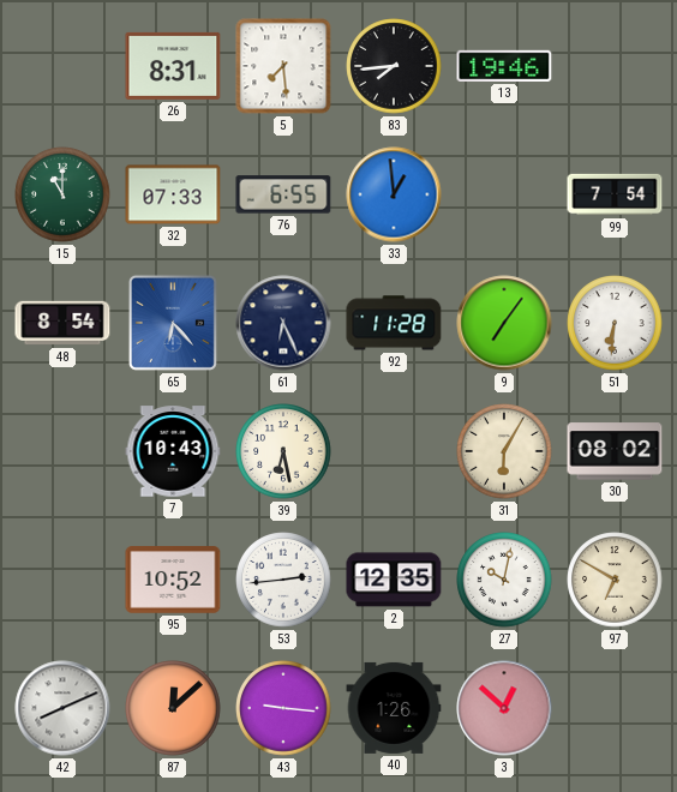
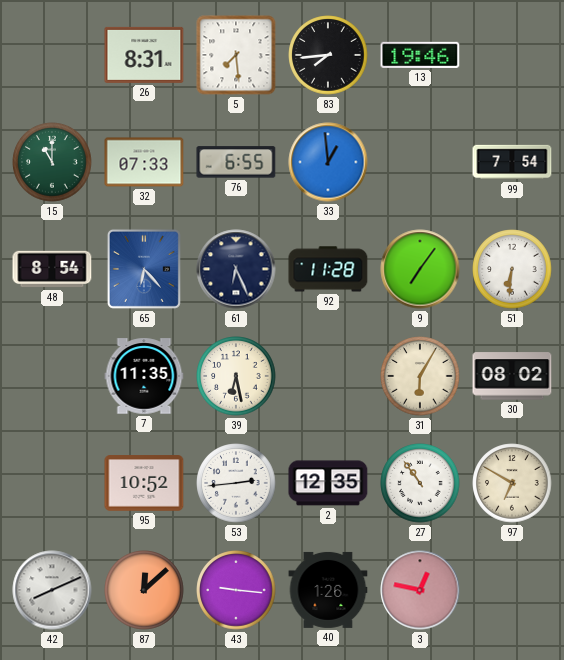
7: 10:43 -> 11:35
27: 10:02 -> 10:54
3: 12:52 -> 12:47
